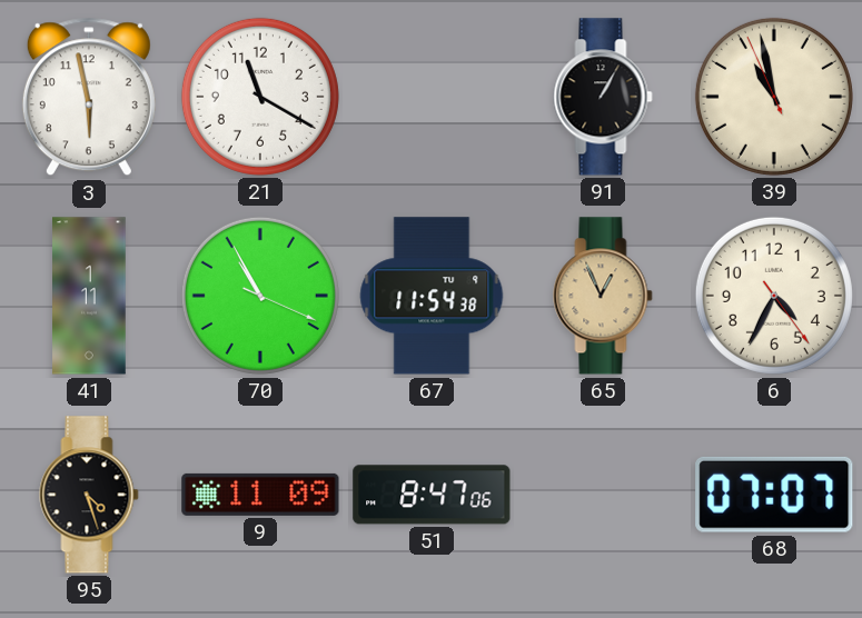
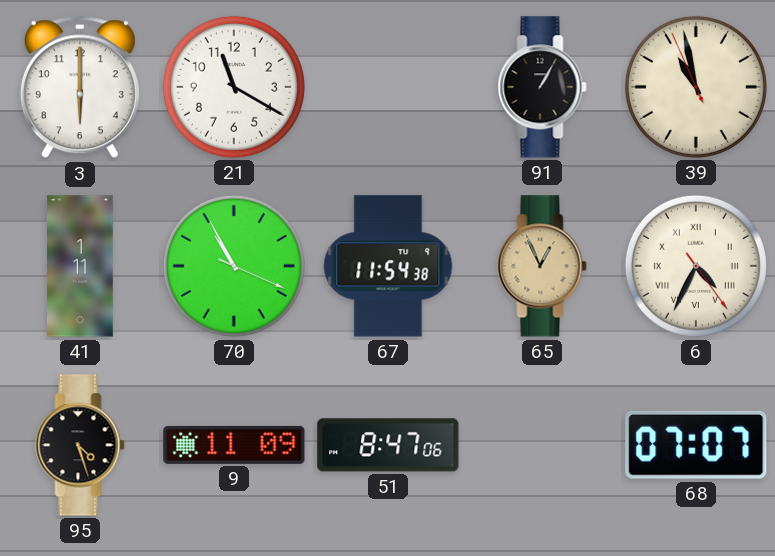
3: 5:58 -> 6:00
6 numerals: Arabic -> Roman
